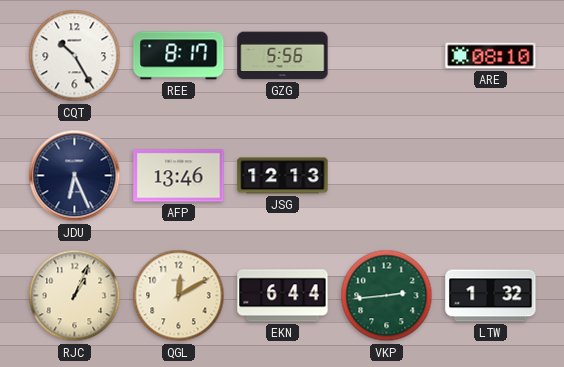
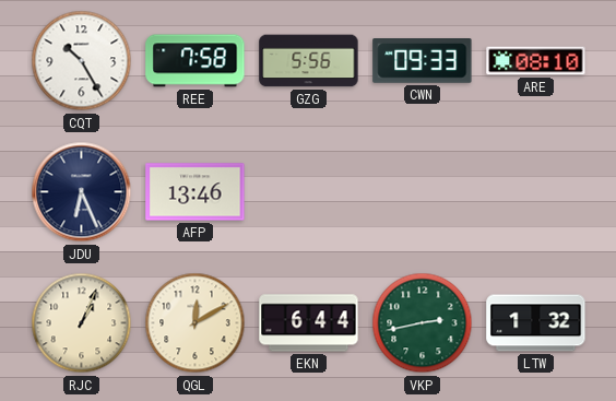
REE: 8:17 -> 7:58
CWN: none -> 09:33
JSG: 12:13 -> none
VKP: 2:44 -> 2:43
